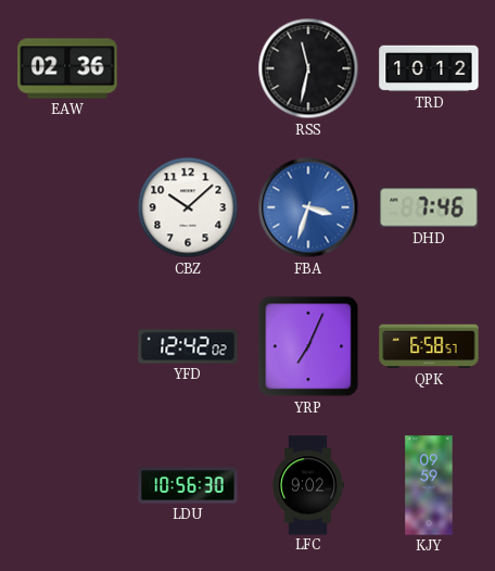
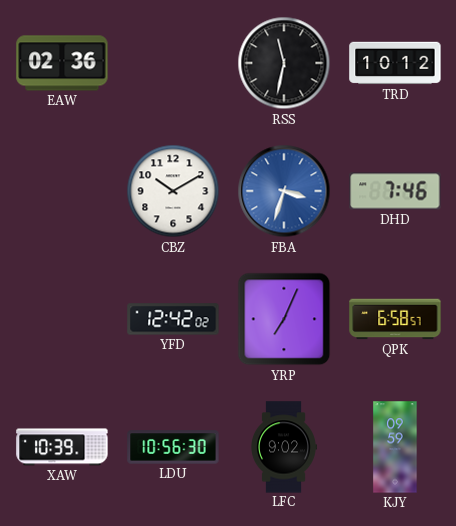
CBZ: 10:08 -> 10:10
XAW: none -> 10:39
